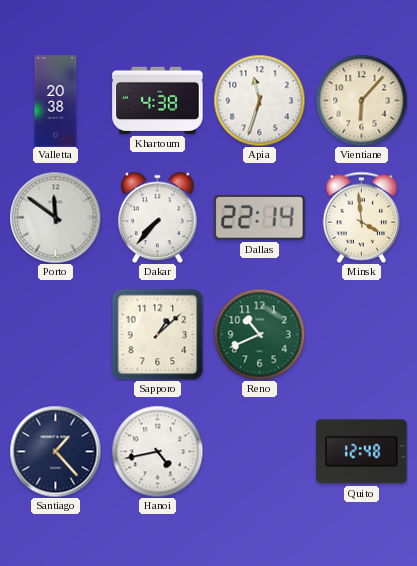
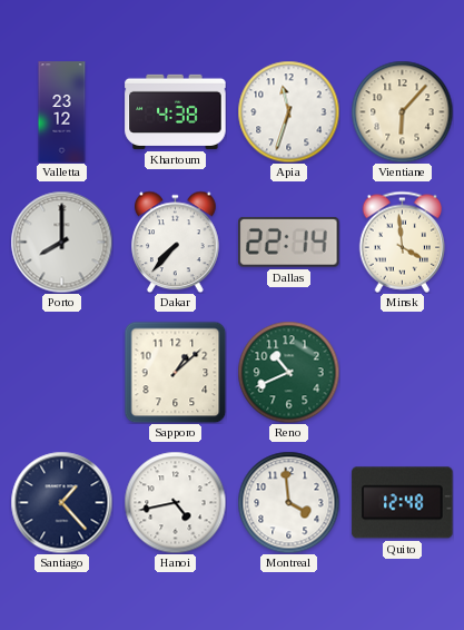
Valletta: 20:38 -> 23:12
Porto: 11:51 -> 8:00
Montreal: none -> 3:59
